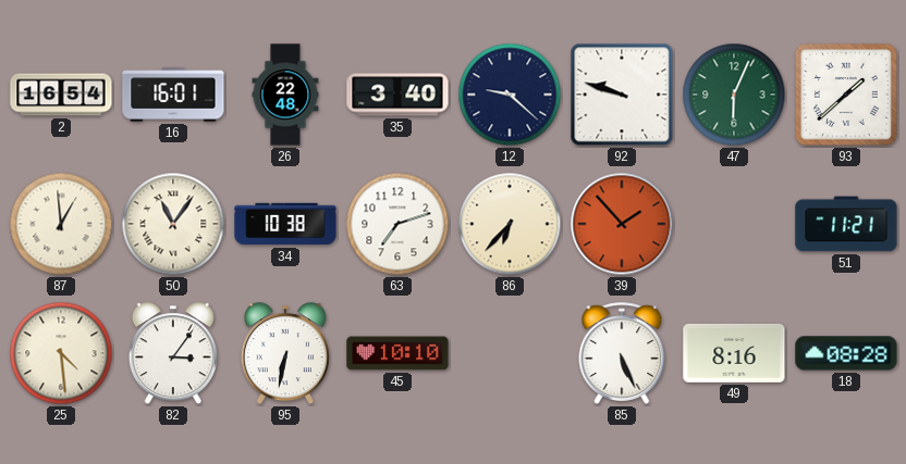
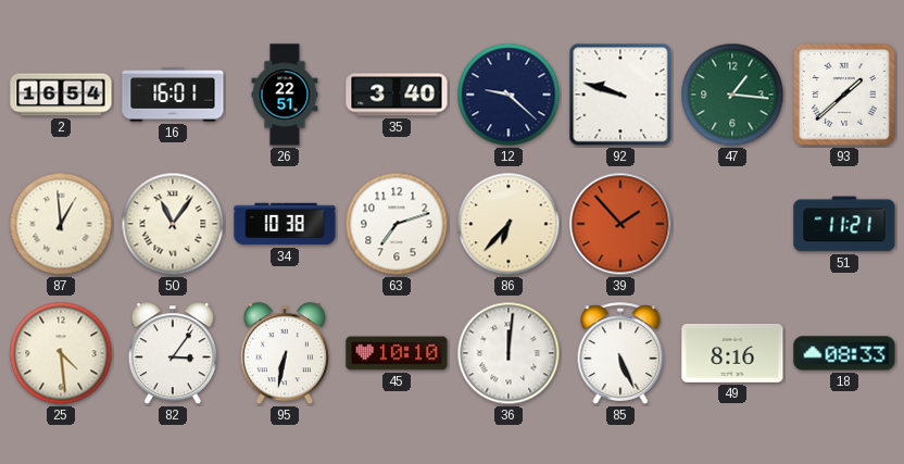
26: 22:48 -> 22:51
47: 6:04 -> 1:16
36: none -> 12:01
18: 08:28 -> 08:33
